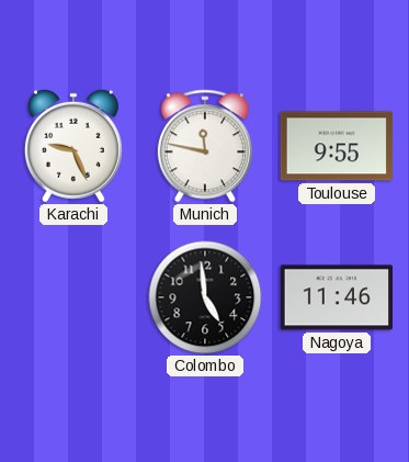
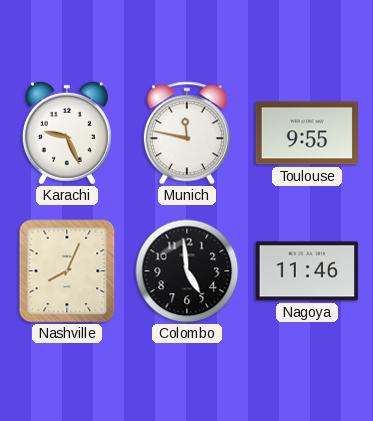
Nashville: none -> 8:04
